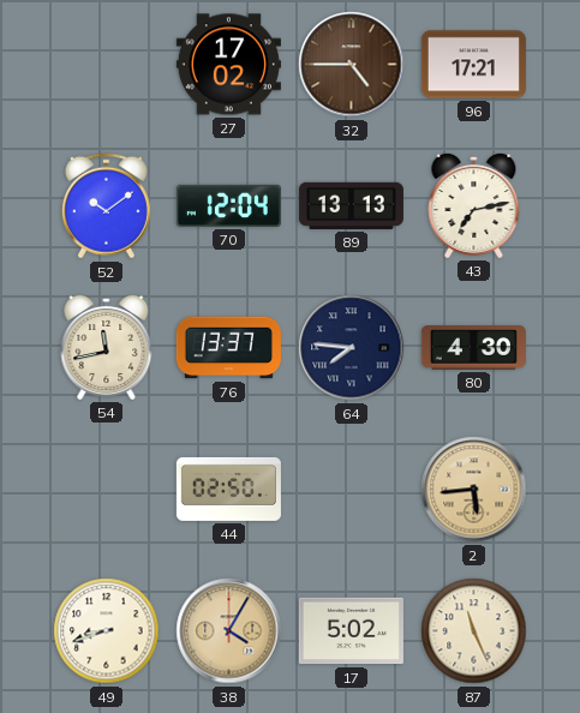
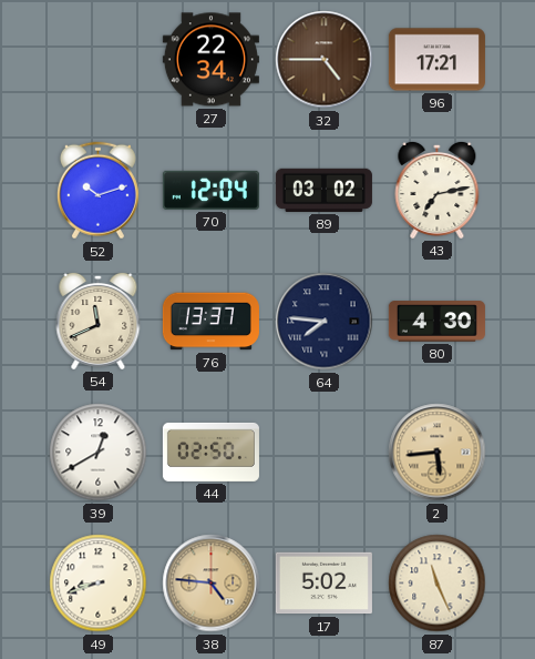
27: 17:02 -> 22:34
52: 10:09 -> 10:12
89: 13:13 -> 03:02
54: 11:43 -> 11:41
39: none -> 12:40
38: 4:05 -> 4:46
